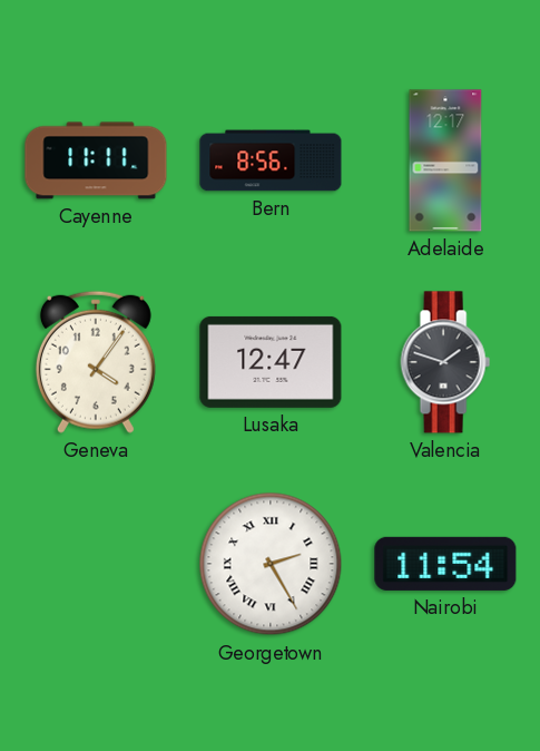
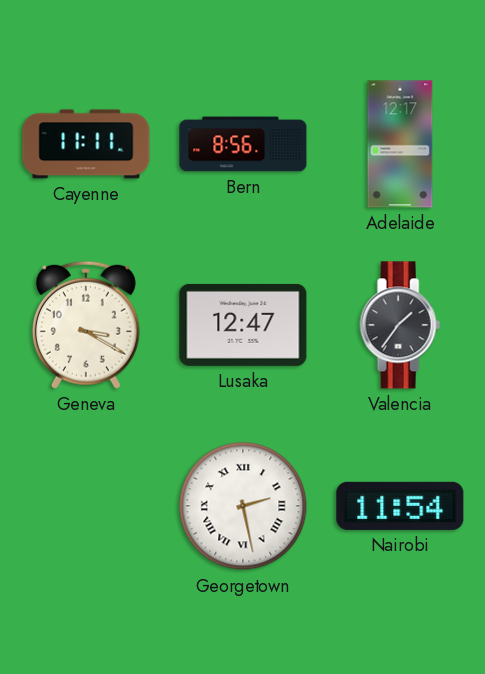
Geneva: 4:06 -> 3:20
Valencia: 1:48 -> 1:36
Georgetown: 2:25 -> 2:28
